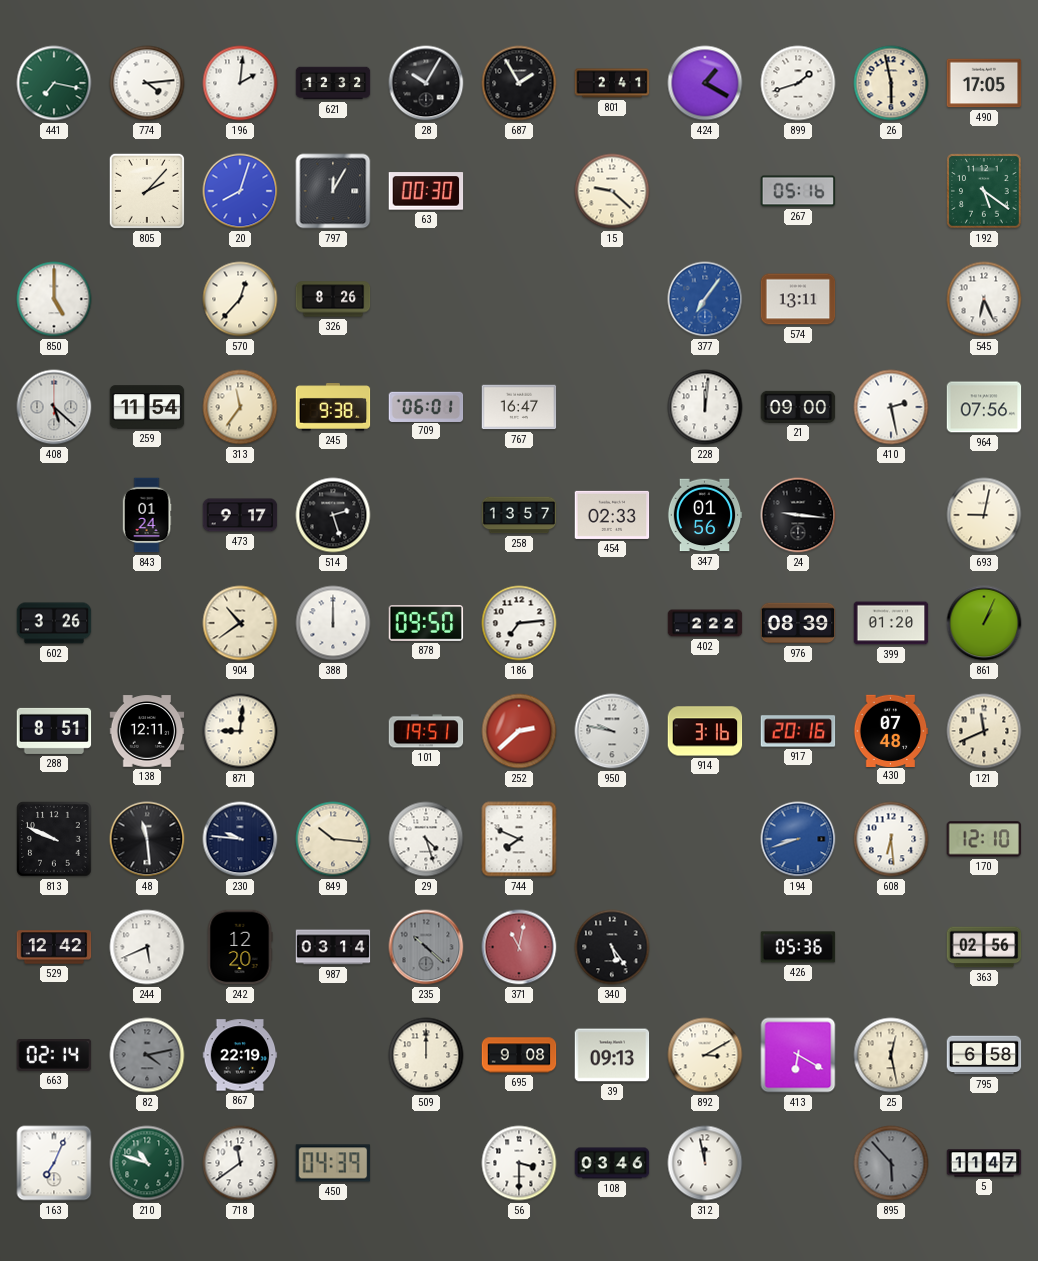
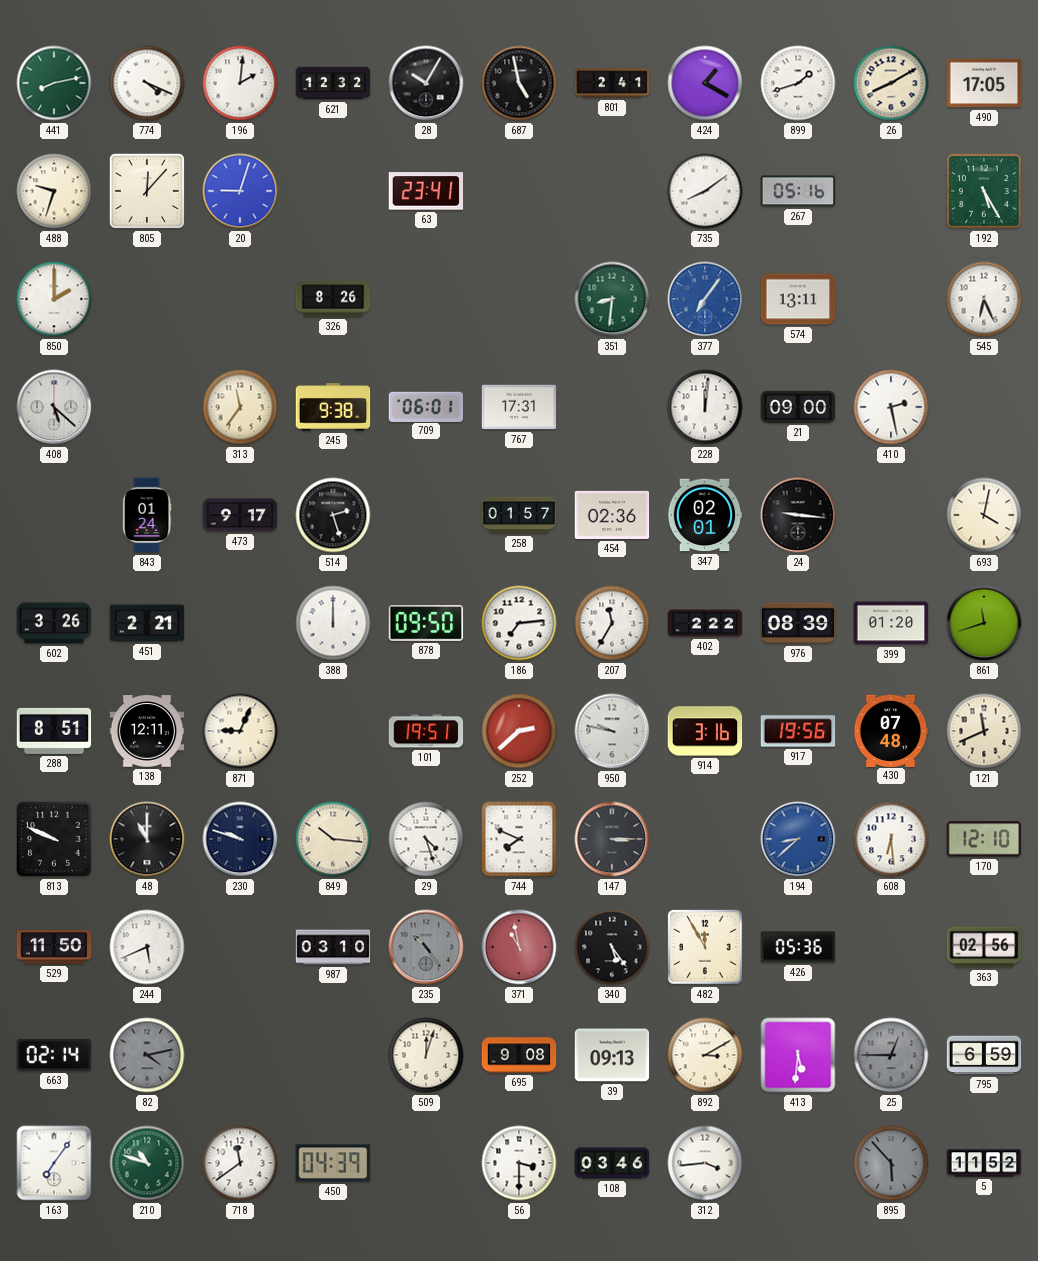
441: 7:17 -> 8:13
774: 4:14 -> 4:19
687: 1:55 -> 4:58
26: 5:58 -> 8:10
488: none -> 9:33
805: 2:07 -> 12:07
20: 8:03 -> 9:03
797: 12:05 -> none
63: 00:30 -> 23:41
15: 9:22 -> none
735: none -> 8:09
192: 5:21 -> 5:25
850: 5:00 -> 2:00
570: 12:37 -> none
351: none -> 8:31
259: 11:54 -> none
767: 16:47 -> 17:31
964: 07:56 -> none
258: 13:57 -> 01:57
454: 02:33 -> 02:36
347: 01:56 -> 02:01
693: 9:02 -> 4:02
451: none -> 2:21
904: 10:39 -> none
207: none -> 11:35
861: 1:04 -> 11:42
871: 9:01 -> 9:04
917: 20:16 -> 19:56
48: 11:29 -> 11:00
230: 9:46 -> 9:48
147: none -> 3:15
194: 8:42 -> 8:38
529: 12:42 -> 11:50
242: 12:20 -> none
987: 03:14 -> 03:10
235: 10:22 -> 10:24
371: 11:02 -> 10:58
482: none -> 11:55
867: 22:19 -> none
509: 12:00 -> 12:03
413: 6:20 -> 5:31
25: 12:28 -> 12:45
25 dial: cream -> grey
795: 6:58 -> 6:59
163: 7:04 -> 7:06
312: 11:58 -> 3:44
5: 11:47 -> 11:52
